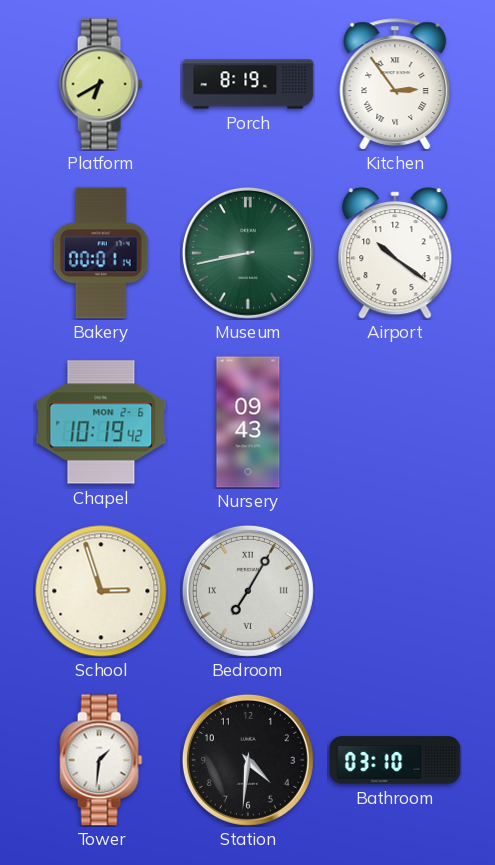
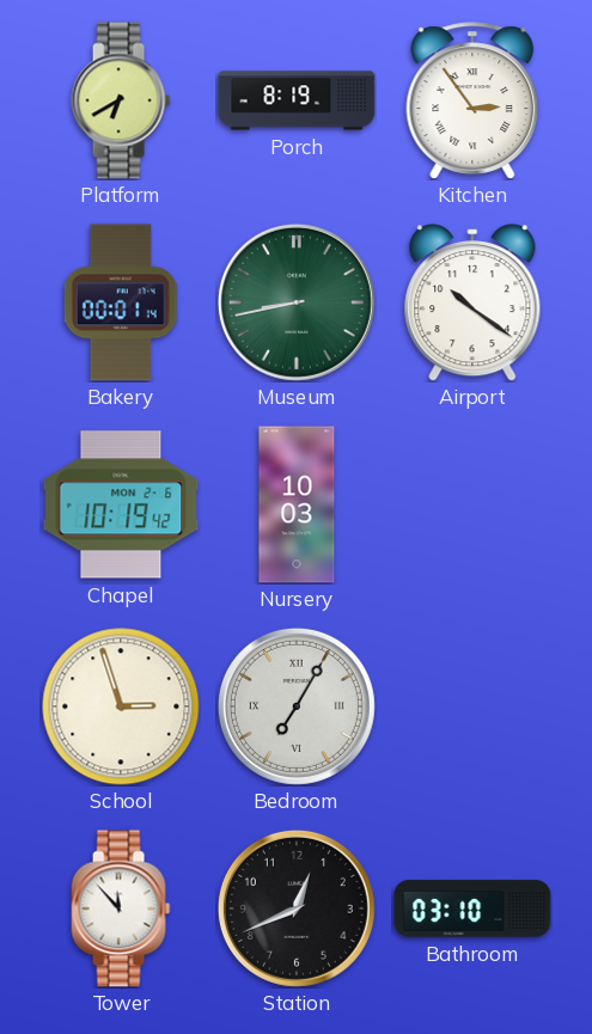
Nursery: 09:43 -> 10:03
Tower: 1:31 -> 11:53
Station: 4:31 -> 12:41
